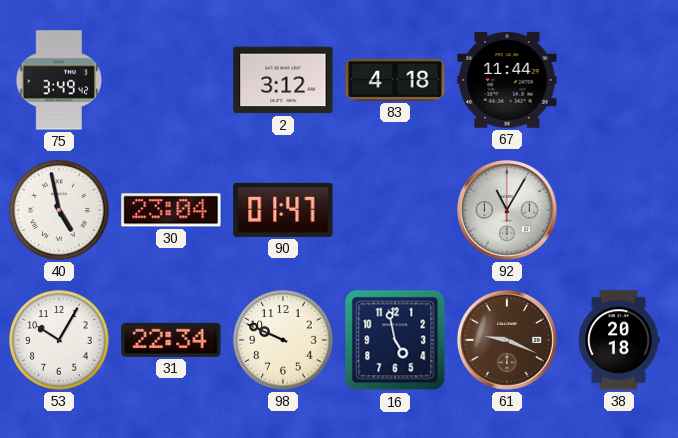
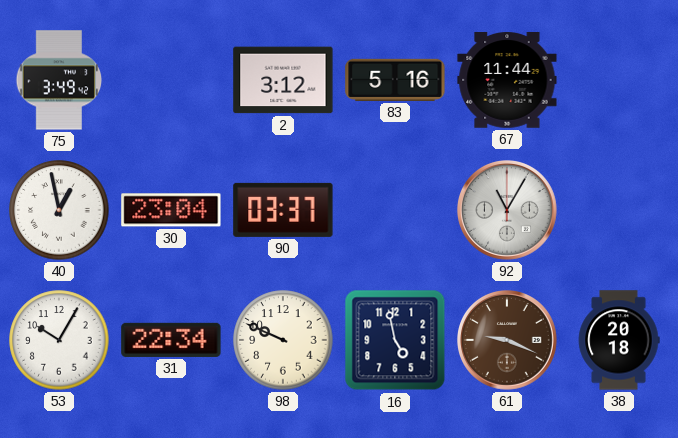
83: 4:18 -> 5:16
40: 4:58 -> 12:58
90: 01:47 -> 03:37
